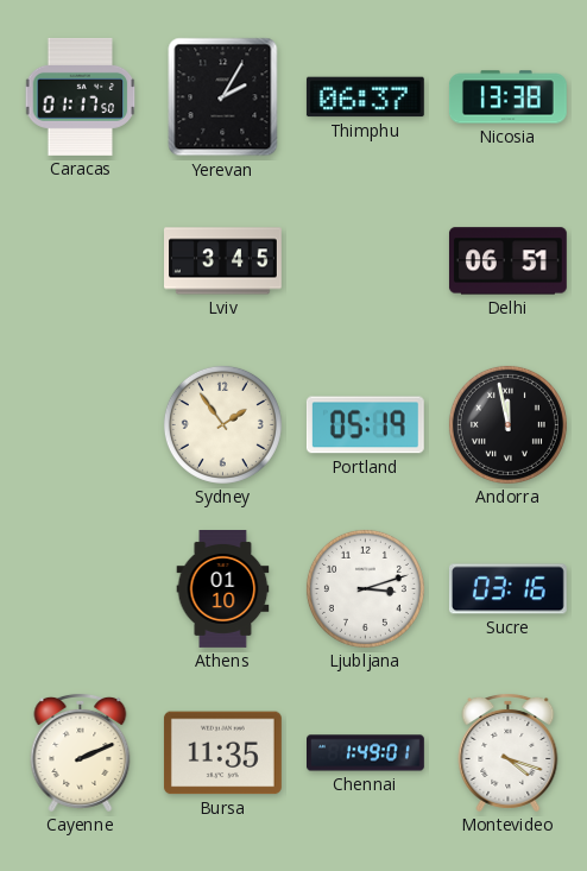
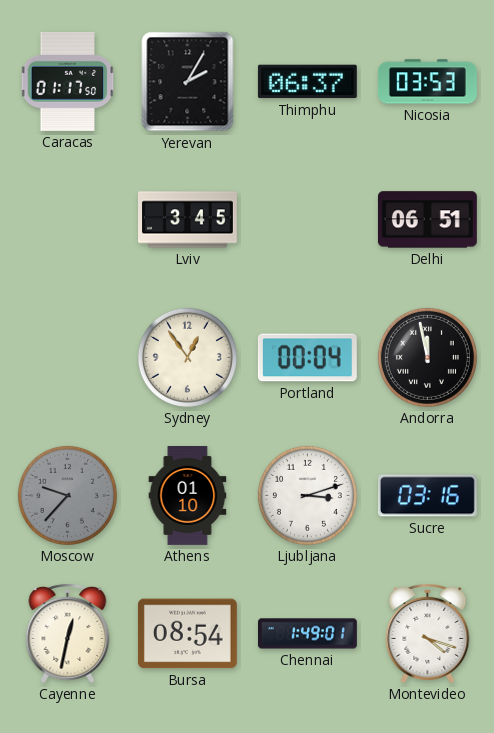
Nicosia: 13:38 -> 03:53
Sydney: 1:54 -> 12:54
Portland: 05:19 -> 00:04
Moscow: none -> 9:37
Cayenne: 2:11 -> 12:32
Bursa: 11:35 -> 08:54
